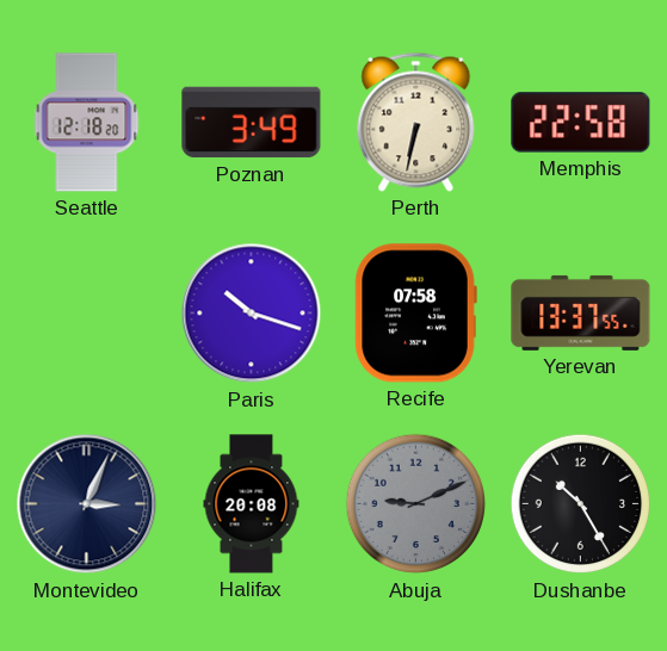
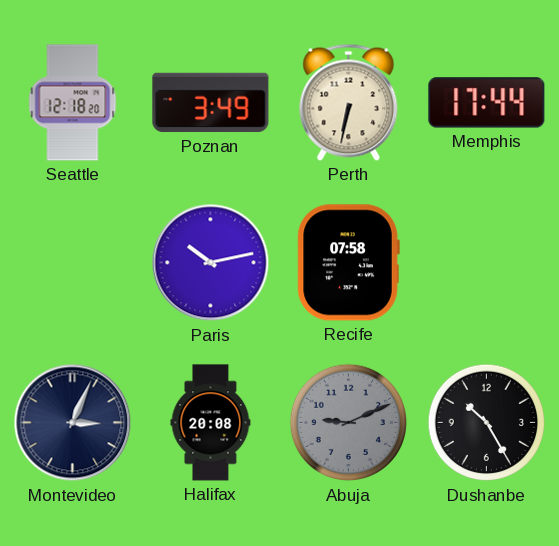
Memphis: 22:58 -> 17:44
Paris: 10:18 -> 10:13
Yerevan: 13:37 -> none
